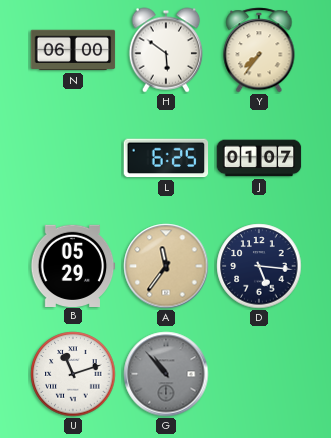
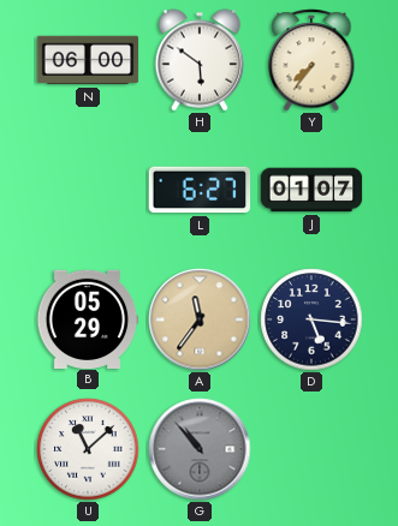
L: 6:25 -> 6:27
U: 11:12 -> 11:08
